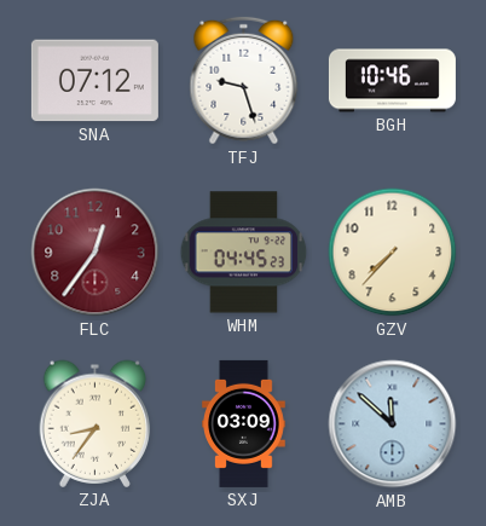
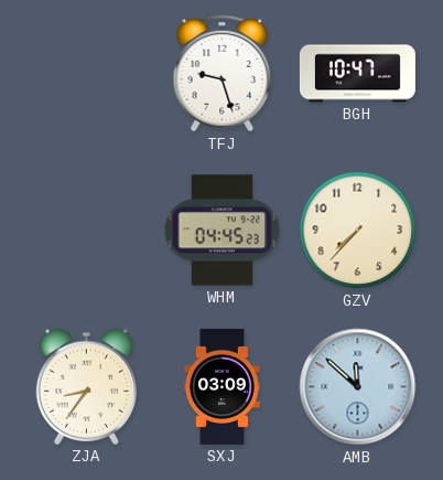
SNA: 07:12 -> none
BGH: 10:46 -> 10:47
FLC: 12:36 -> none
